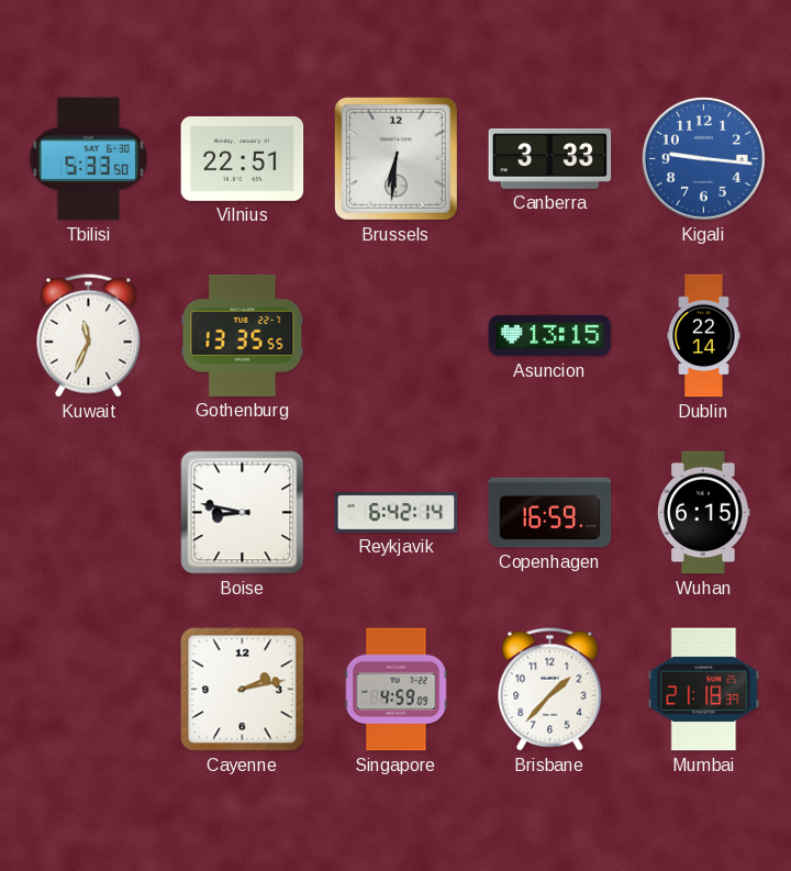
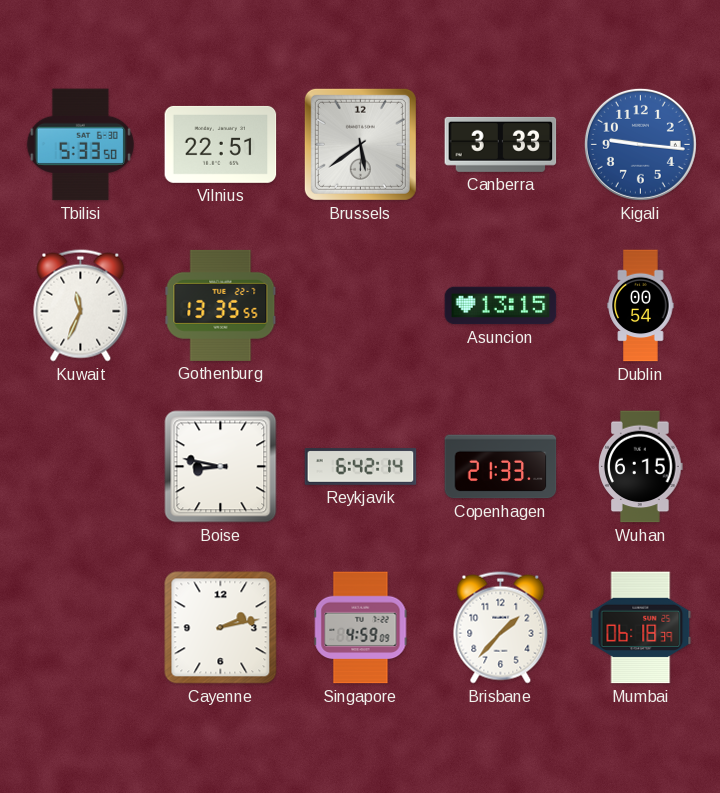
Brussels: 6:31 -> 5:39
Dublin: 22:14 -> 00:54
Copenhagen: 16:59 -> 21:33
Mumbai: 21:18 -> 06:18
